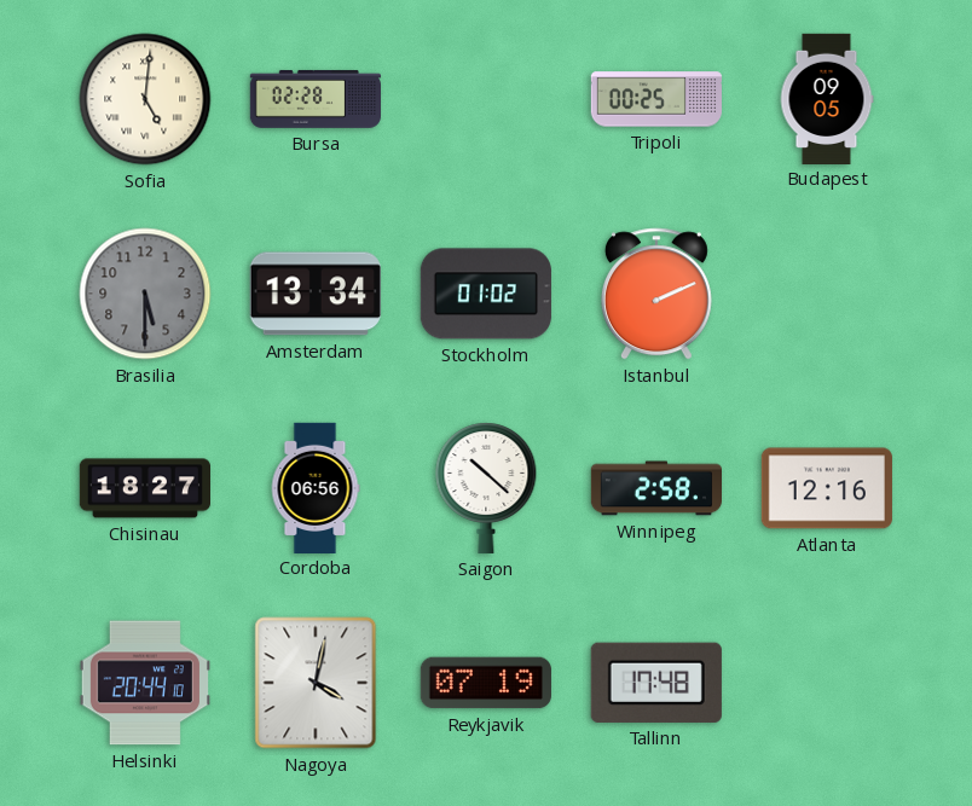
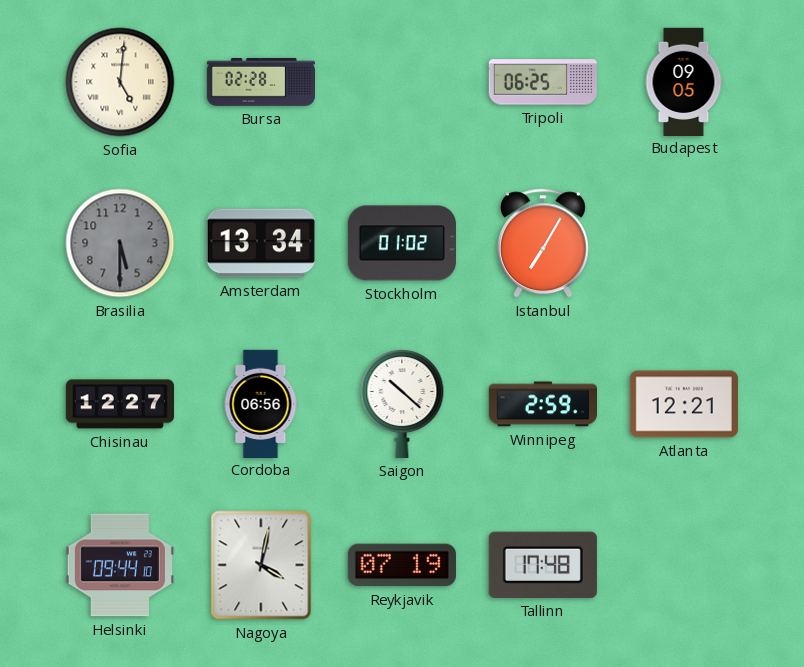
Tripoli: 00:25 -> 06:25
Istanbul: 2:11 -> 7:05
Chisinau: 18:27 -> 12:27
Winnipeg: 2:58 -> 2:59
Atlanta: 12:16 -> 12:21
Helsinki: 20:44 -> 09:44
